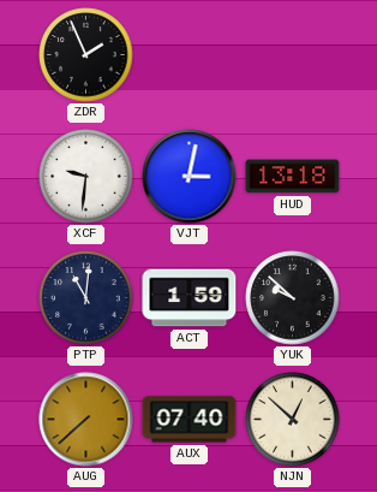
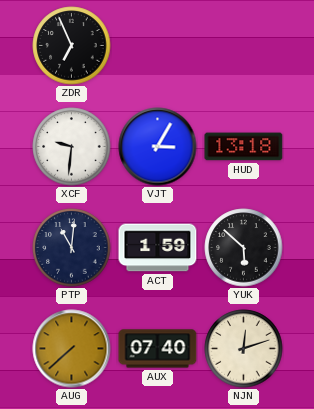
ZDR: 1:56 -> 6:56
VJT: 3:02 -> 3:05
YUK: 9:52 -> 5:52
NJN: 12:52 -> 12:12
